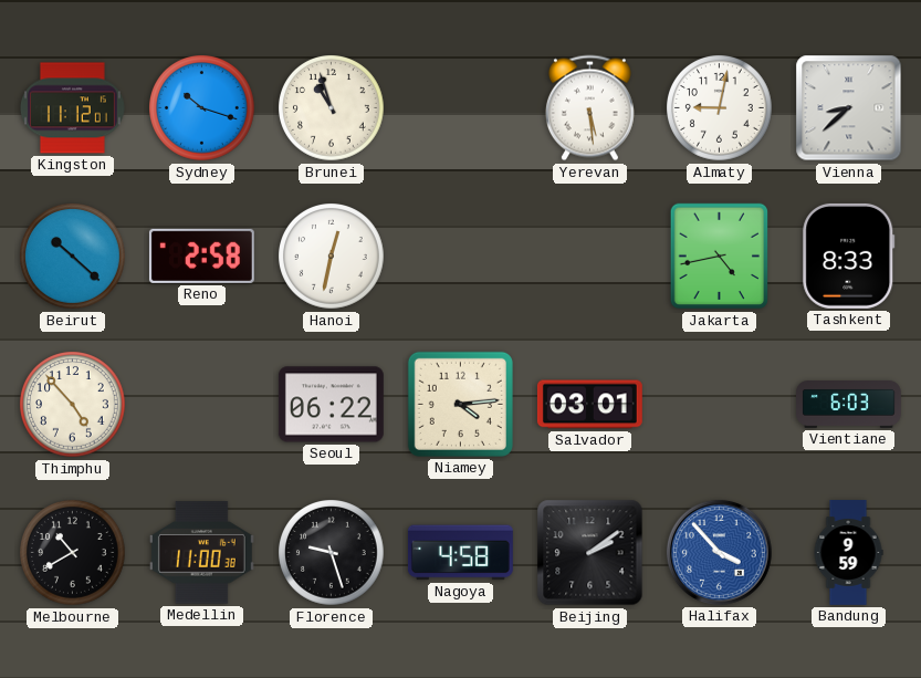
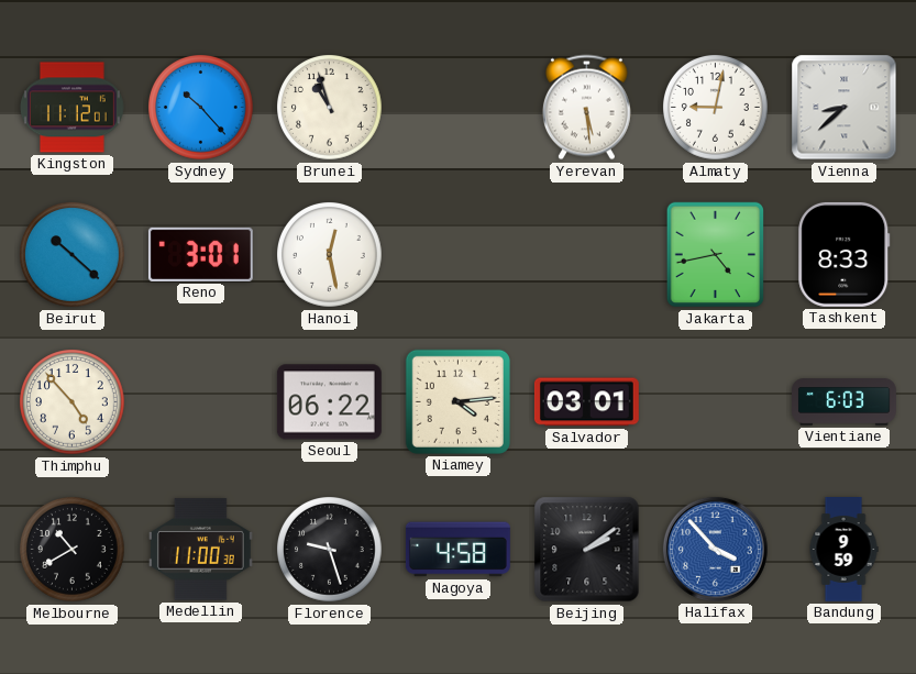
Sydney: 10:18 -> 10:23
Reno: 2:58 -> 3:01
Hanoi: 12:32 -> 12:28
